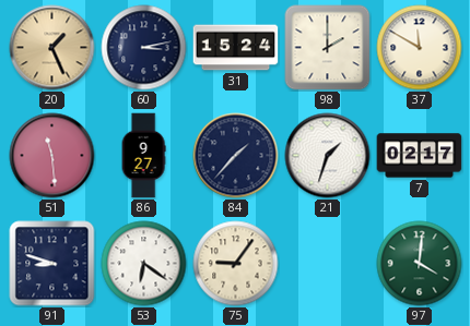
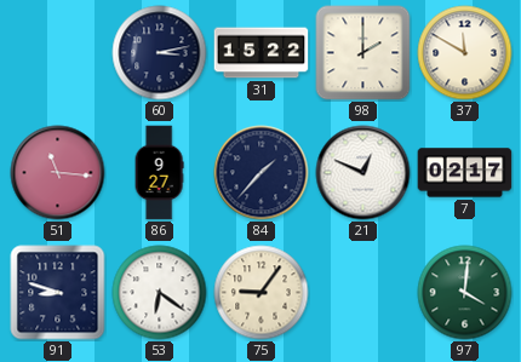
20: 1:26 -> none
31: 15:24 -> 15:22
51: 11:29 -> 11:16
21: 1:33 -> 12:49
